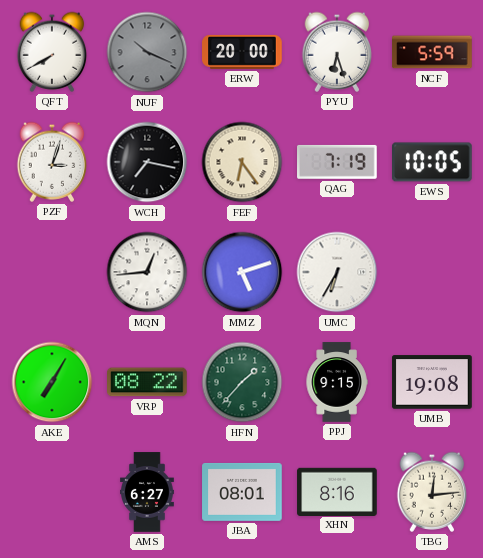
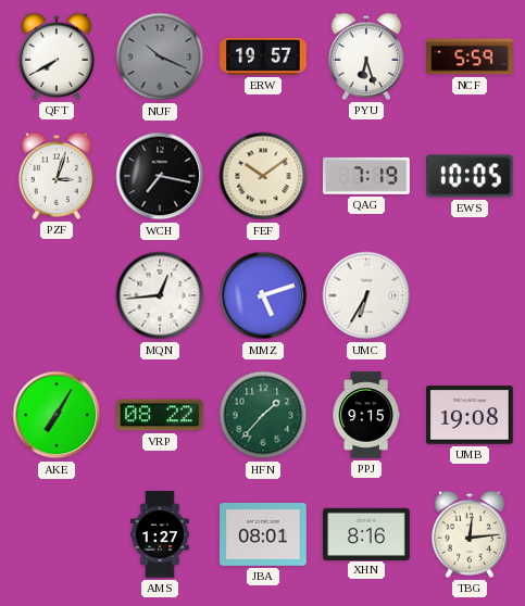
ERW: 20:00 -> 19:57
FEF: 6:24 -> 10:09
AMS: 6:27 -> 1:27
